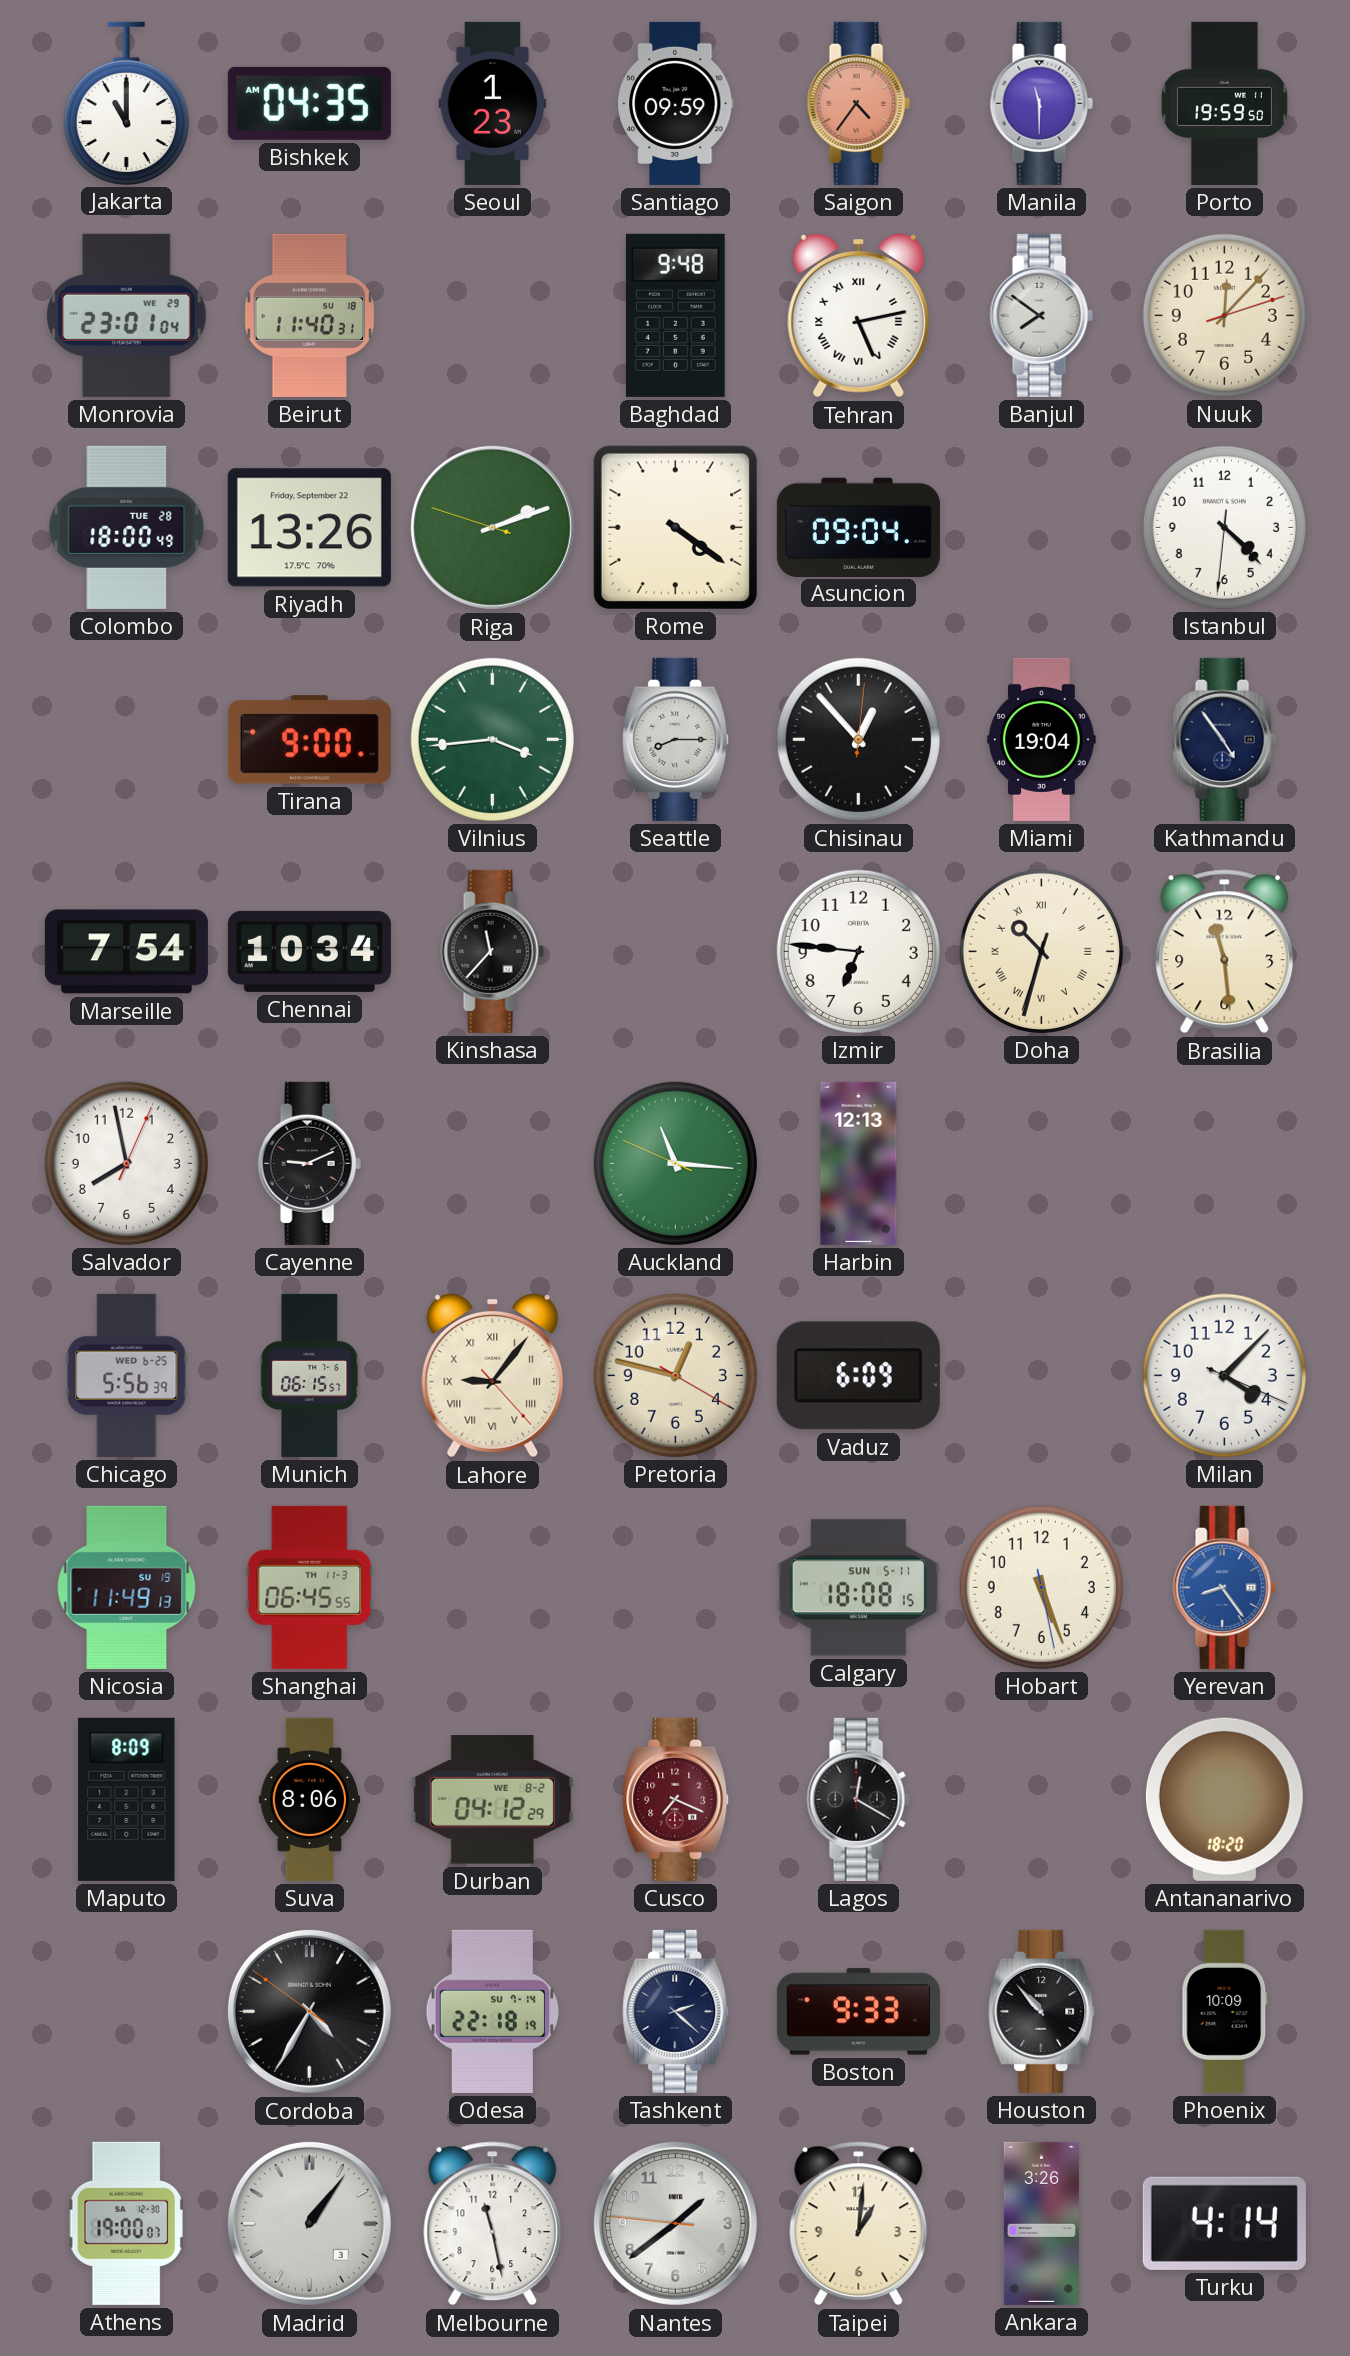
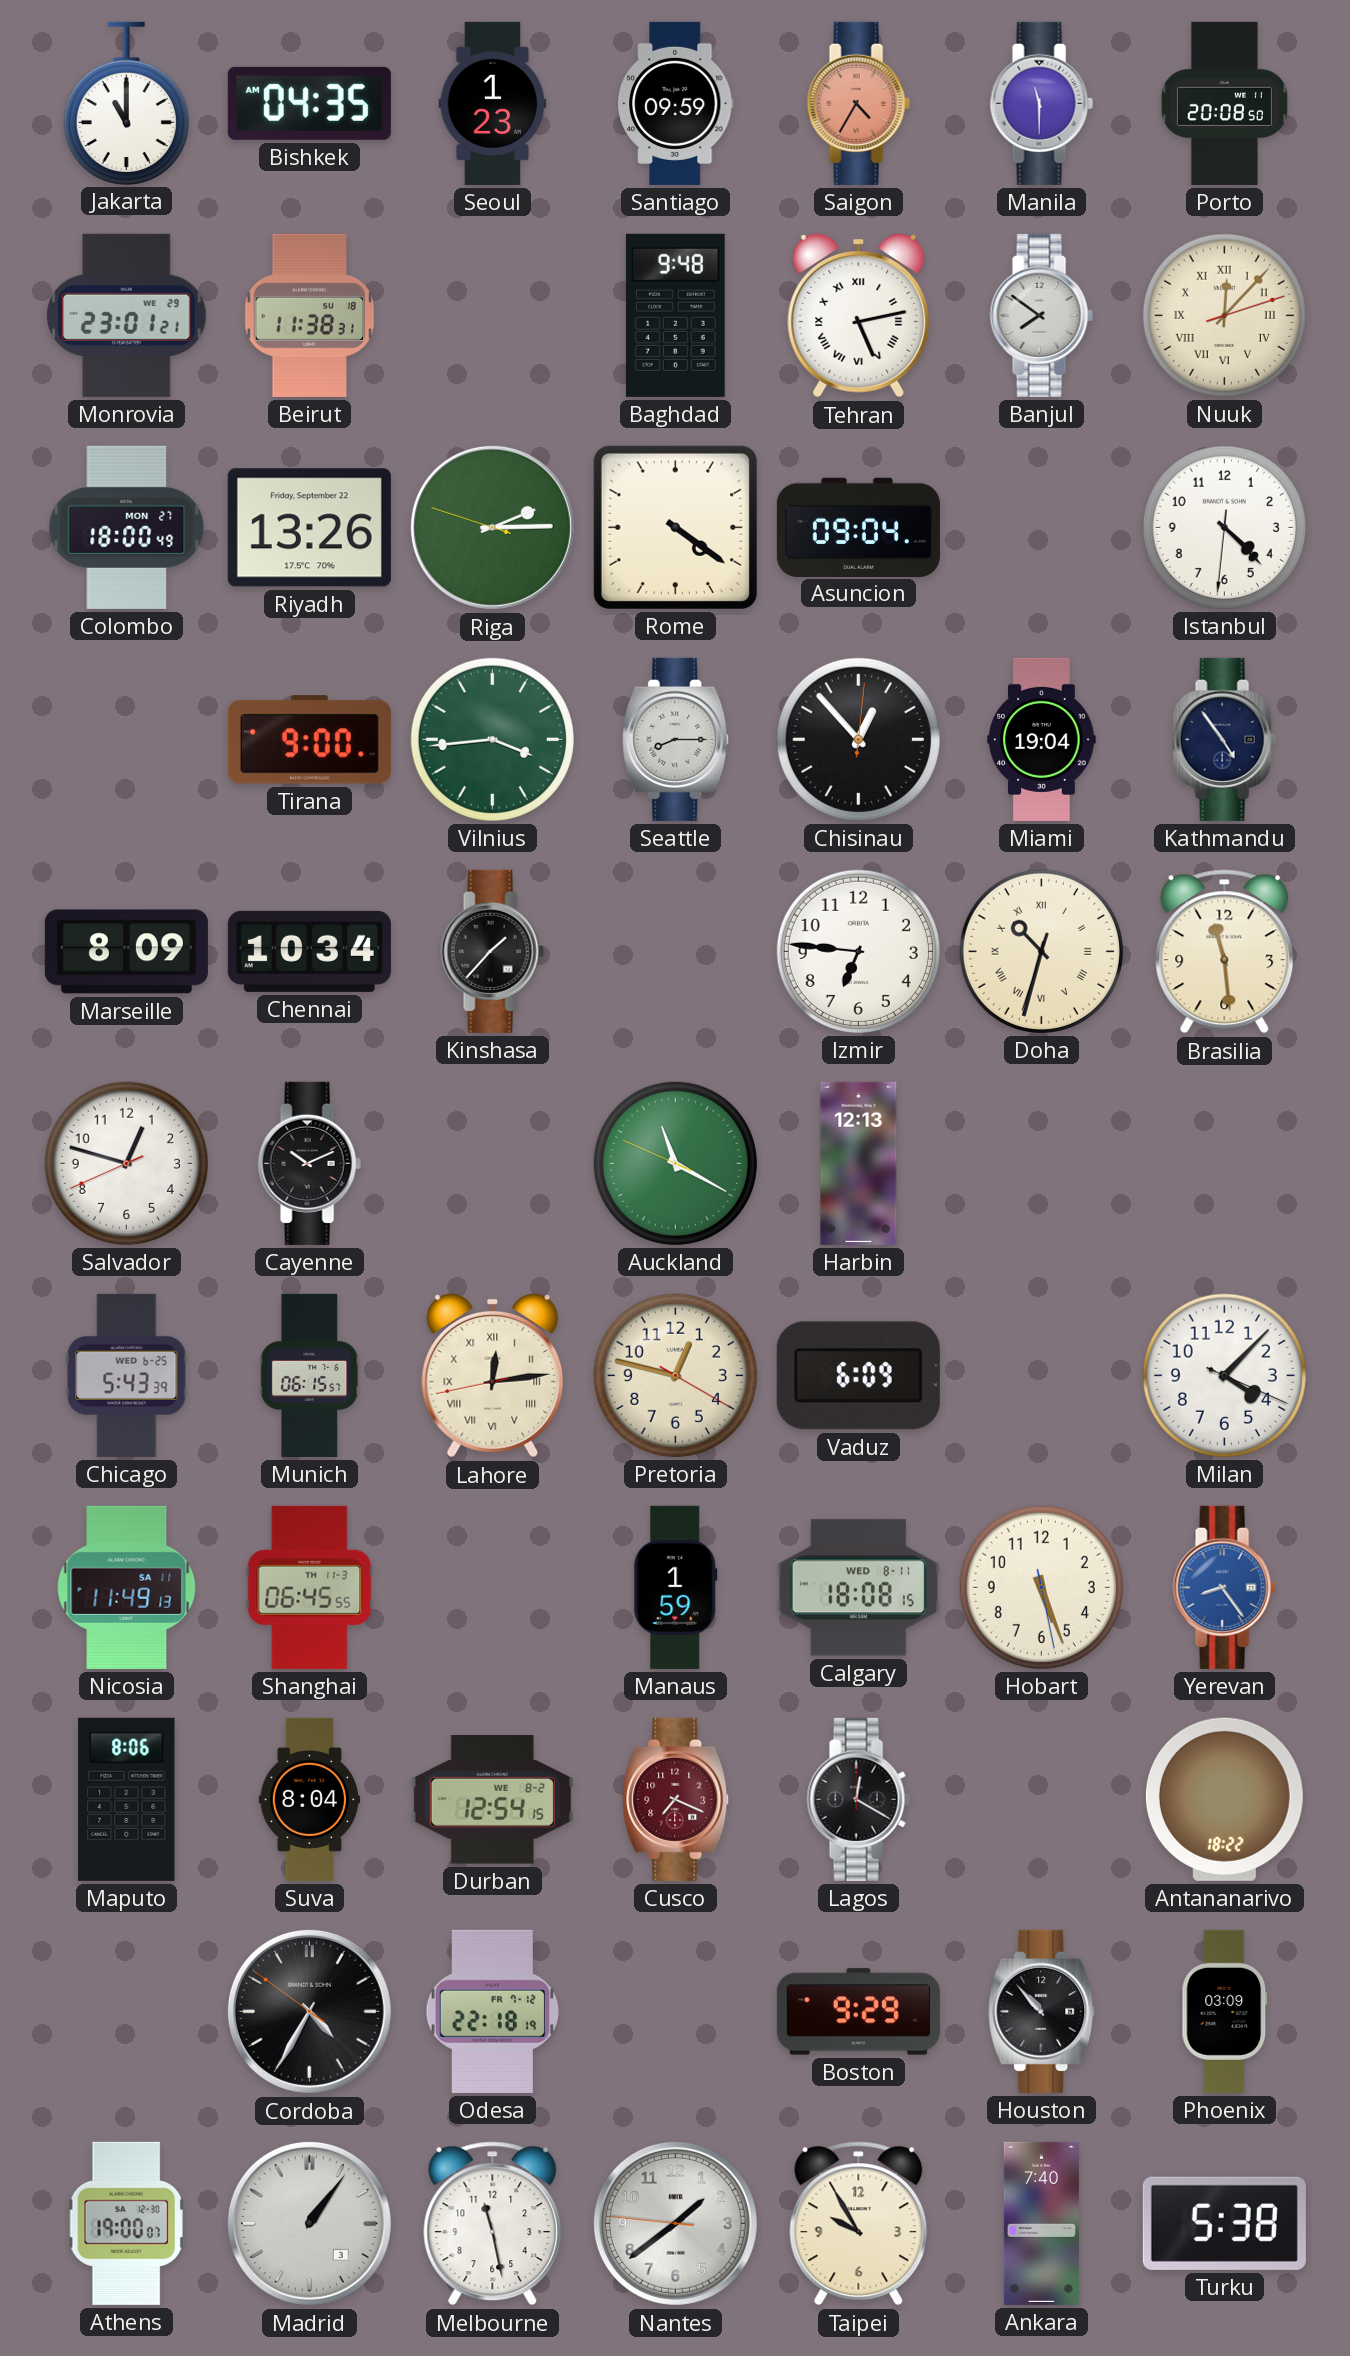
Saigon: 4:36 -> 4:35
Porto: 19:59 -> 20:08
Monrovia: 23:01:04 -> 23:01:21
Beirut: 11:40 -> 11:38
Nuuk numerals: Arabic -> Roman
Colombo date: TUE 28 -> MON 27
Riga: 2:11 -> 2:14
Marseille: 7:54 -> 8:09
Kinshasa: 11:37 -> 1:37
Salvador: 7:58 -> 12:47
Cayenne: 9:11 -> 10:11
Auckland: 11:15 -> 11:19
Chicago: 5:56 -> 5:43
Lahore: 9:06 -> 12:13
Nicosia date: SU 19 -> SA 11
Manaus: none -> 1:59
Calgary date: SUN 5-11 -> WED 8-11
Maputo: 8:09 -> 8:06
Suva: 8:06 -> 8:04
Durban: 04:12 -> 12:54
Antananarivo: 18:20 -> 18:22
Odesa date: SU 7-14 -> FR 7-12
Tashkent: 2:22 -> none
Boston: 9:33 -> 9:29
Phoenix: 10:09 -> 03:09
Taipei: 1:01 -> 9:55
Ankara: 3:26 -> 7:40
Turku: 4:14 -> 5:38
